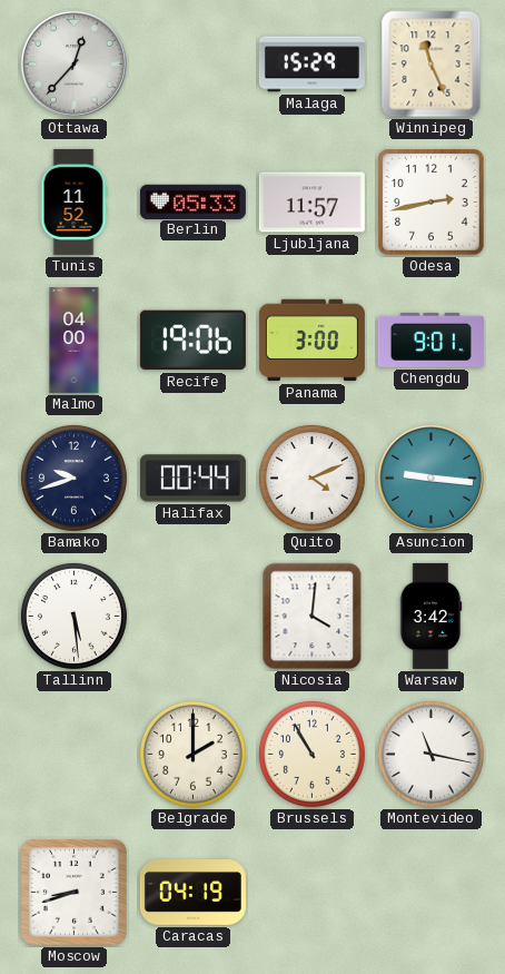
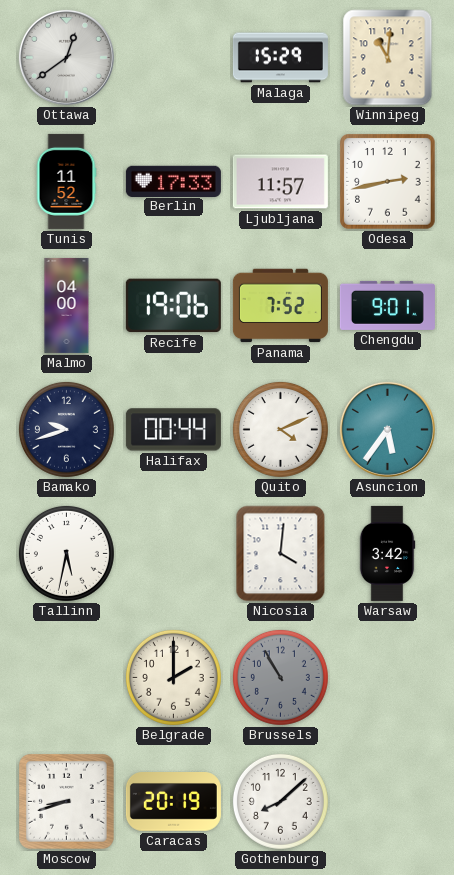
Ottawa: 12:37 -> 12:39
Winnipeg: 11:26 -> 11:01
Berlin: 05:33 -> 17:33
Panama: 3:00 -> 7:52
Asuncion: 9:16 -> 5:36
Tallinn: 5:29 -> 5:32
Brussels dial: cream -> grey
Montevideo: 11:17 -> none
Caracas: 04:19 -> 20:19
Gothenburg: none -> 8:08
